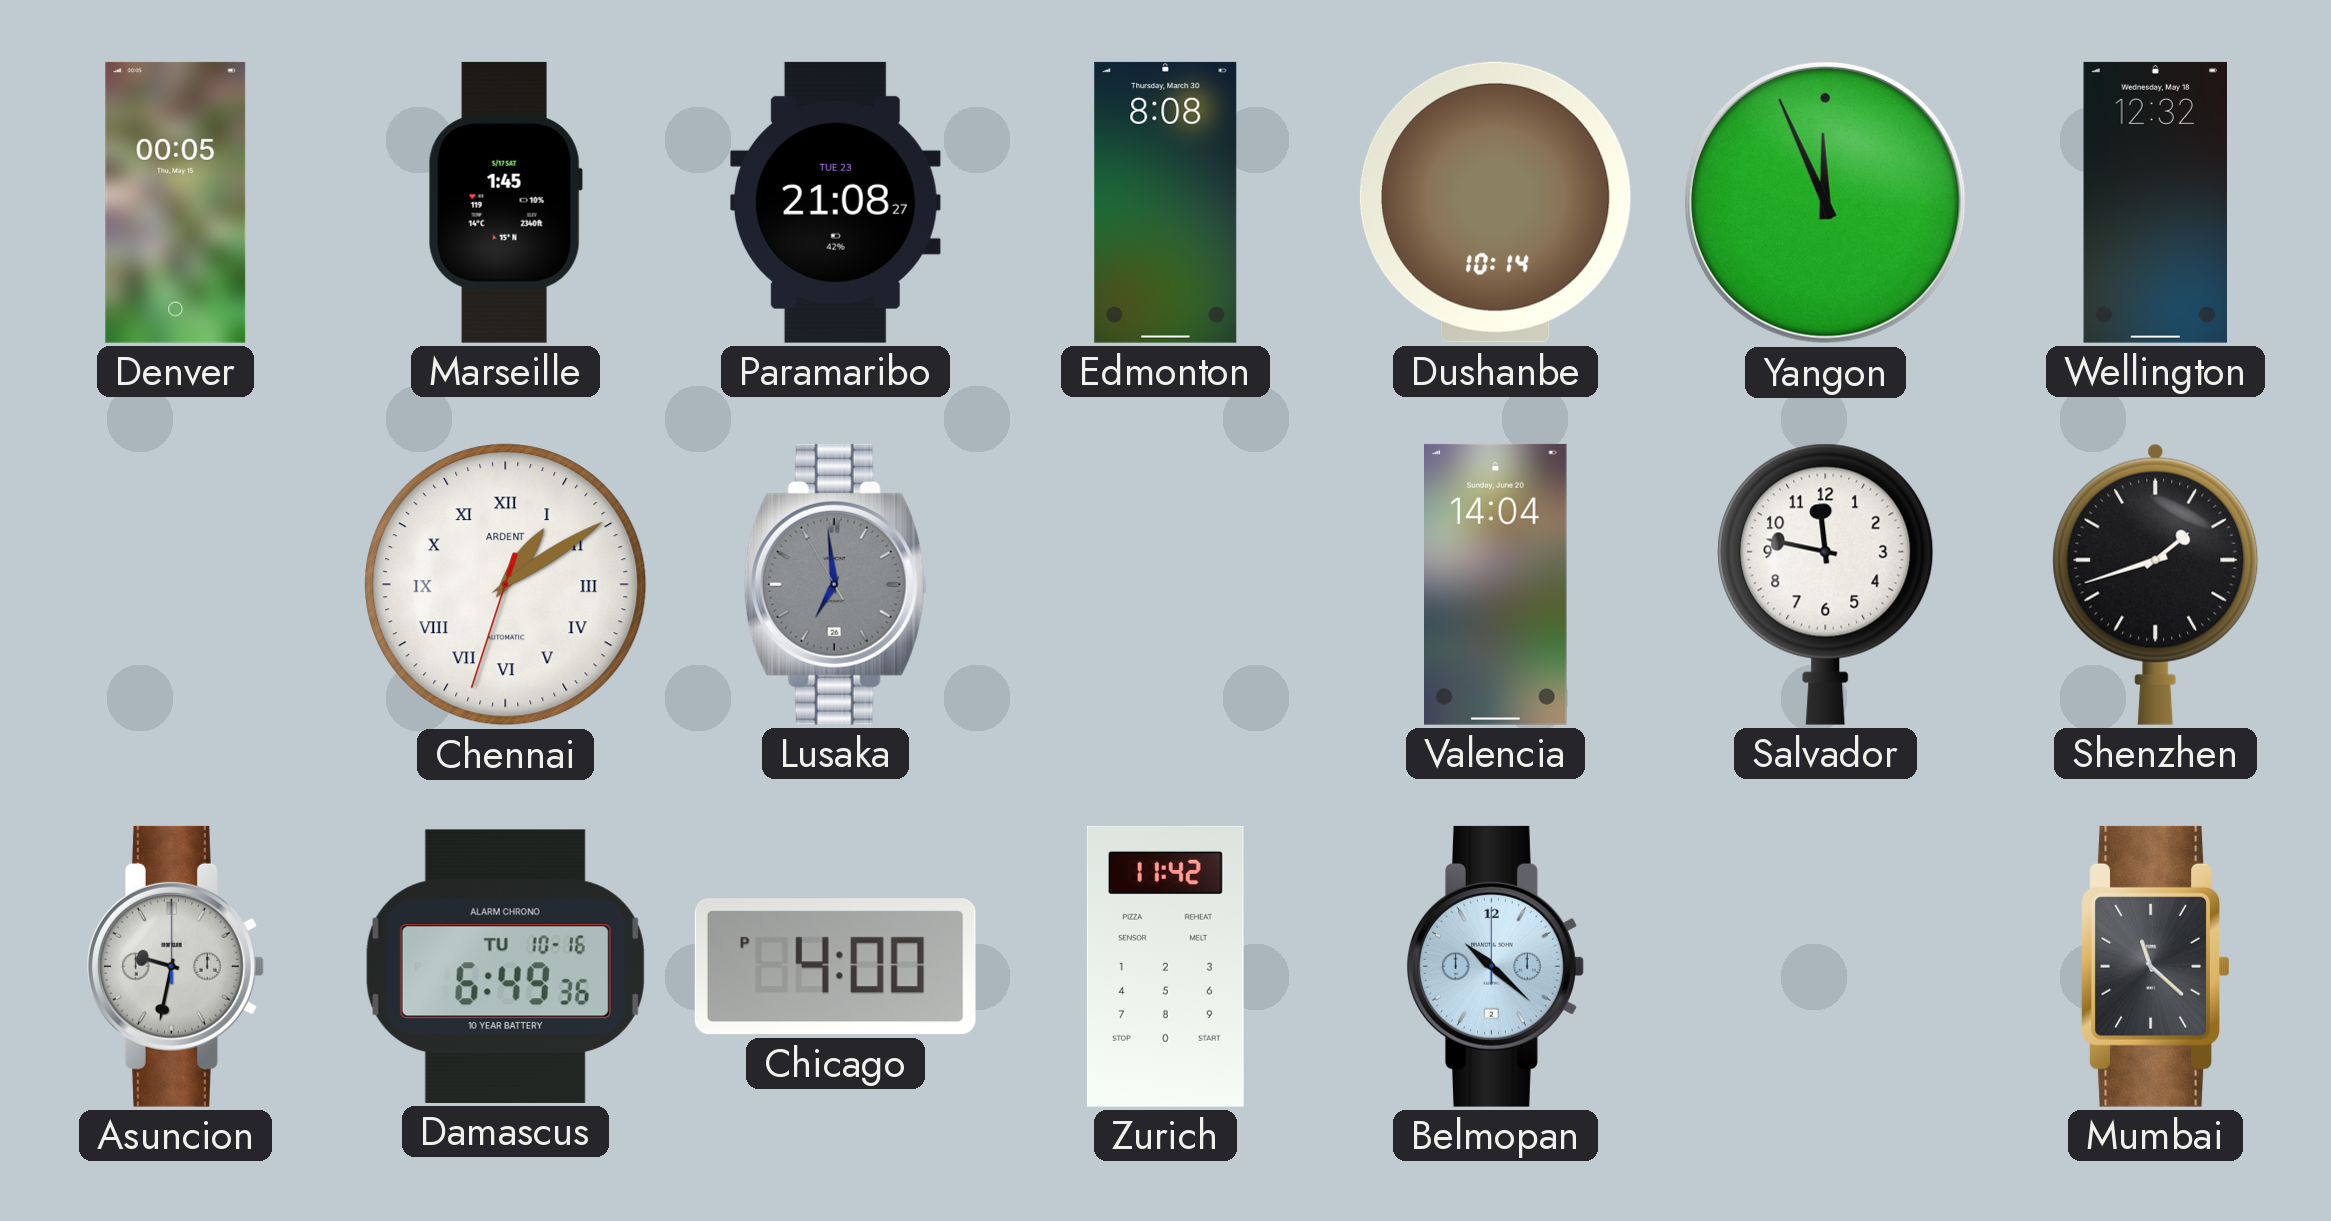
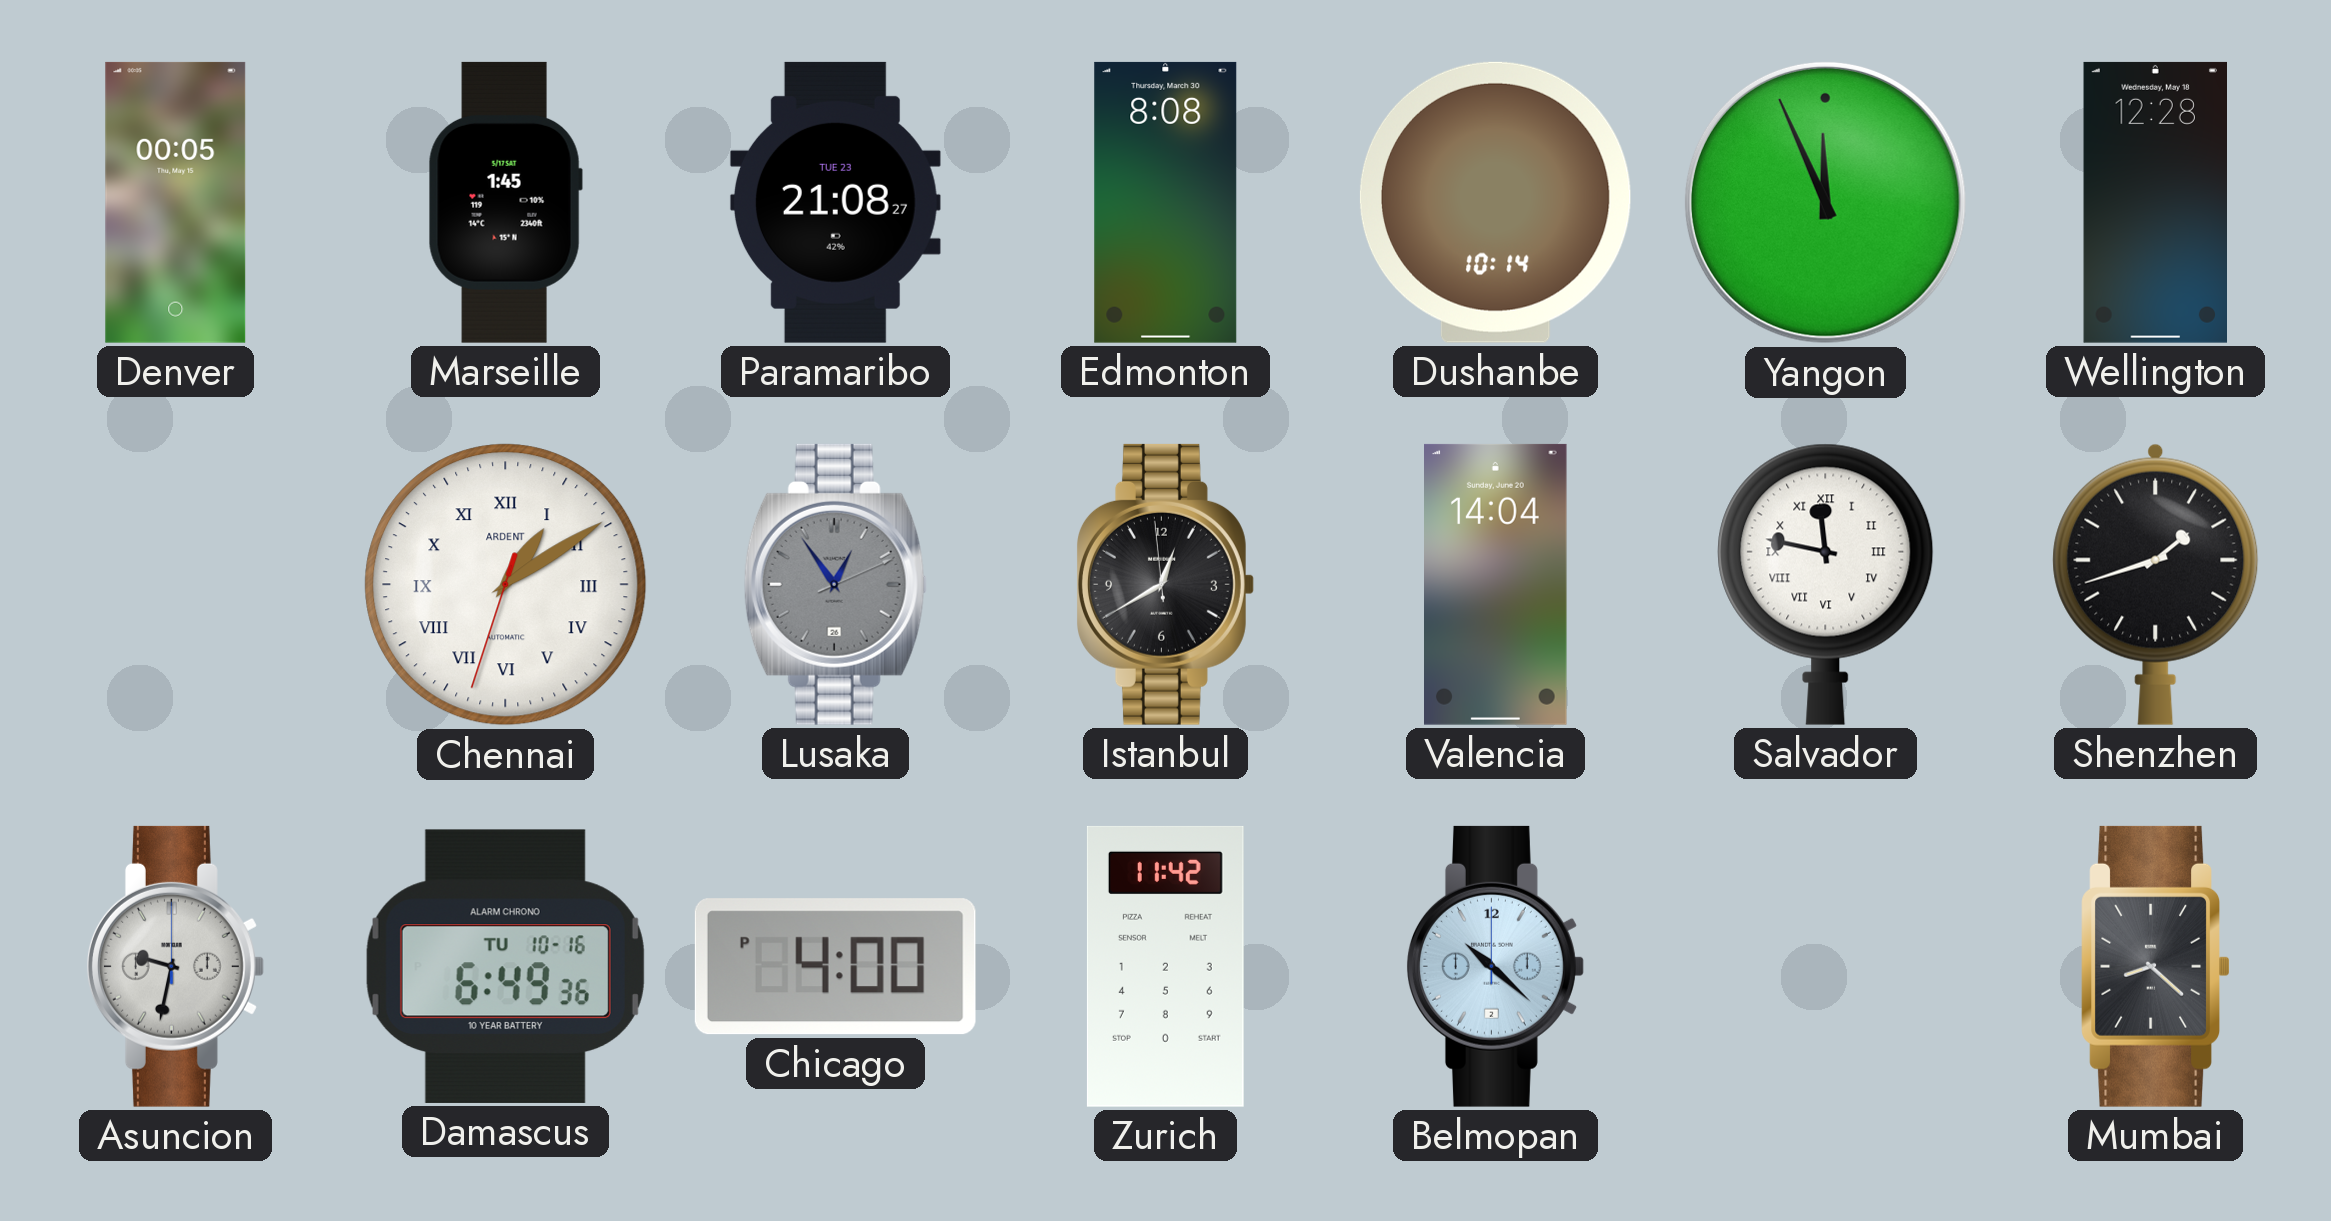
Wellington: 12:32 -> 12:28
Lusaka: 6:58 -> 12:54
Istanbul: none -> 12:39
Salvador numerals: Arabic -> Roman
Mumbai: 11:22 -> 8:22
